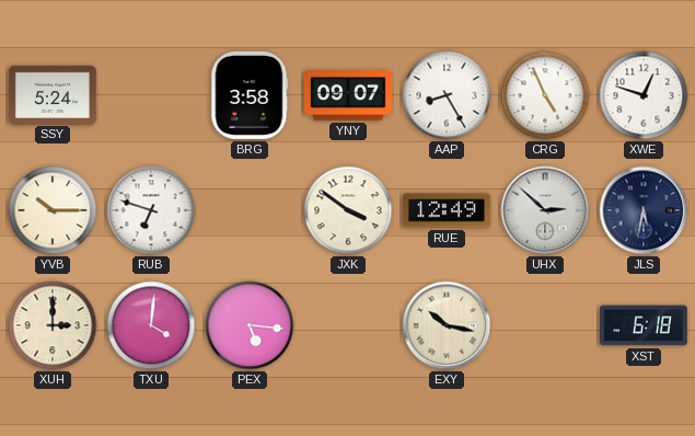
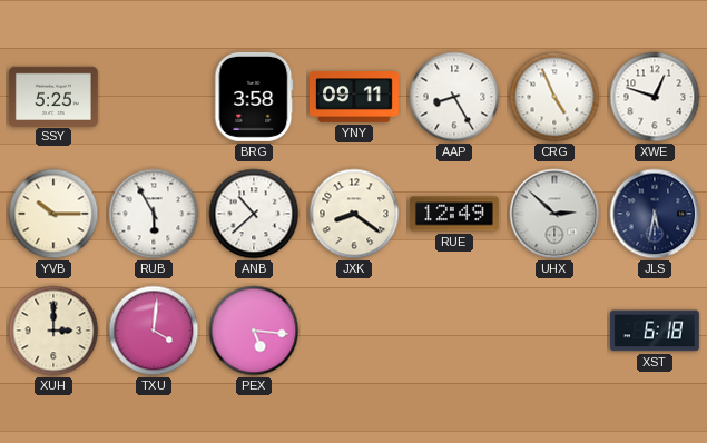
SSY: 5:24 -> 5:25
YNY: 09:07 -> 09:11
RUB: 6:48 -> 5:55
ANB: none -> 10:38
JXK: 3:51 -> 8:21
EXY: 10:17 -> none
